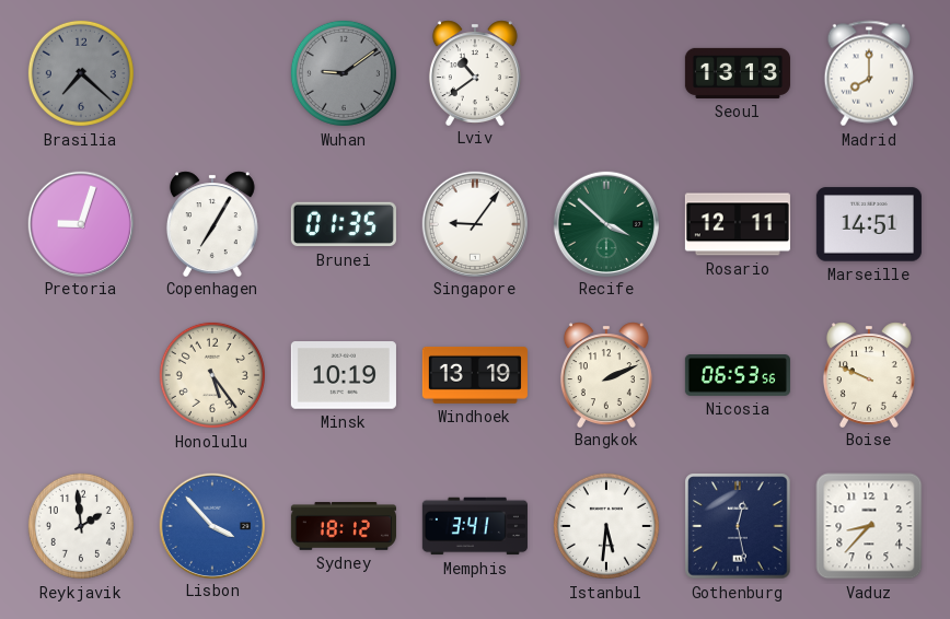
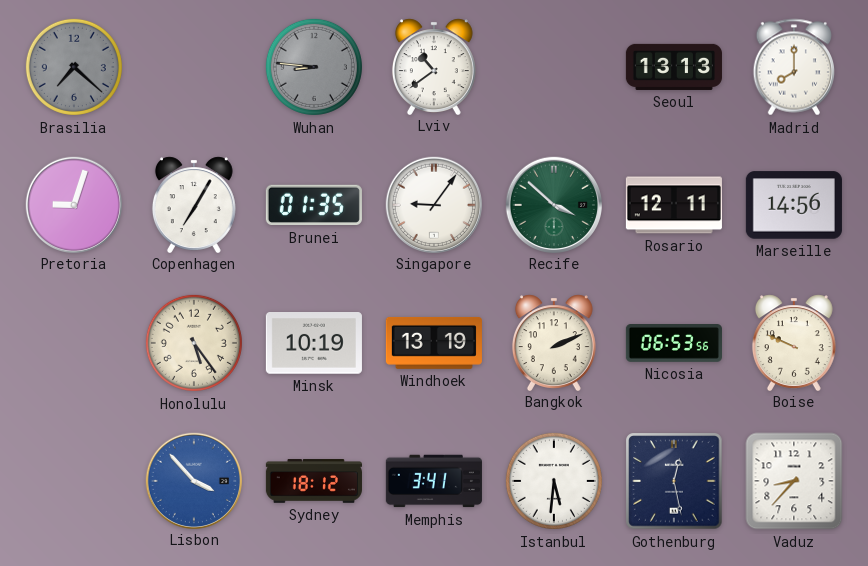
Wuhan: 9:09 -> 8:46
Marseille: 14:51 -> 14:56
Reykjavik: 1:59 -> none
